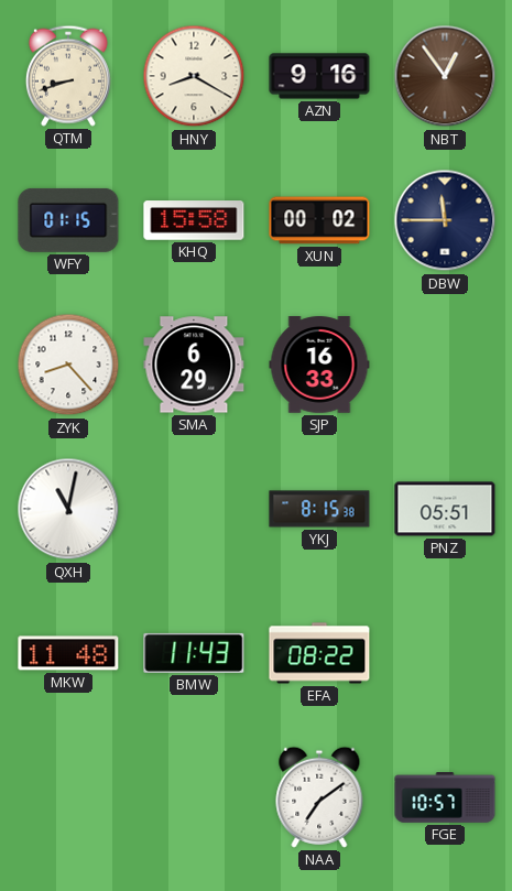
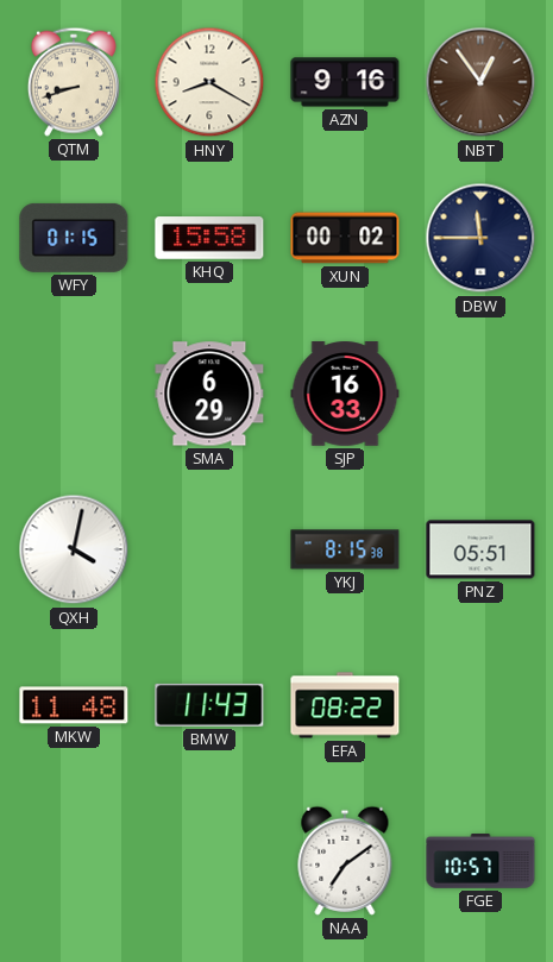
ZYK: 8:23 -> none
QXH: 11:02 -> 4:02
